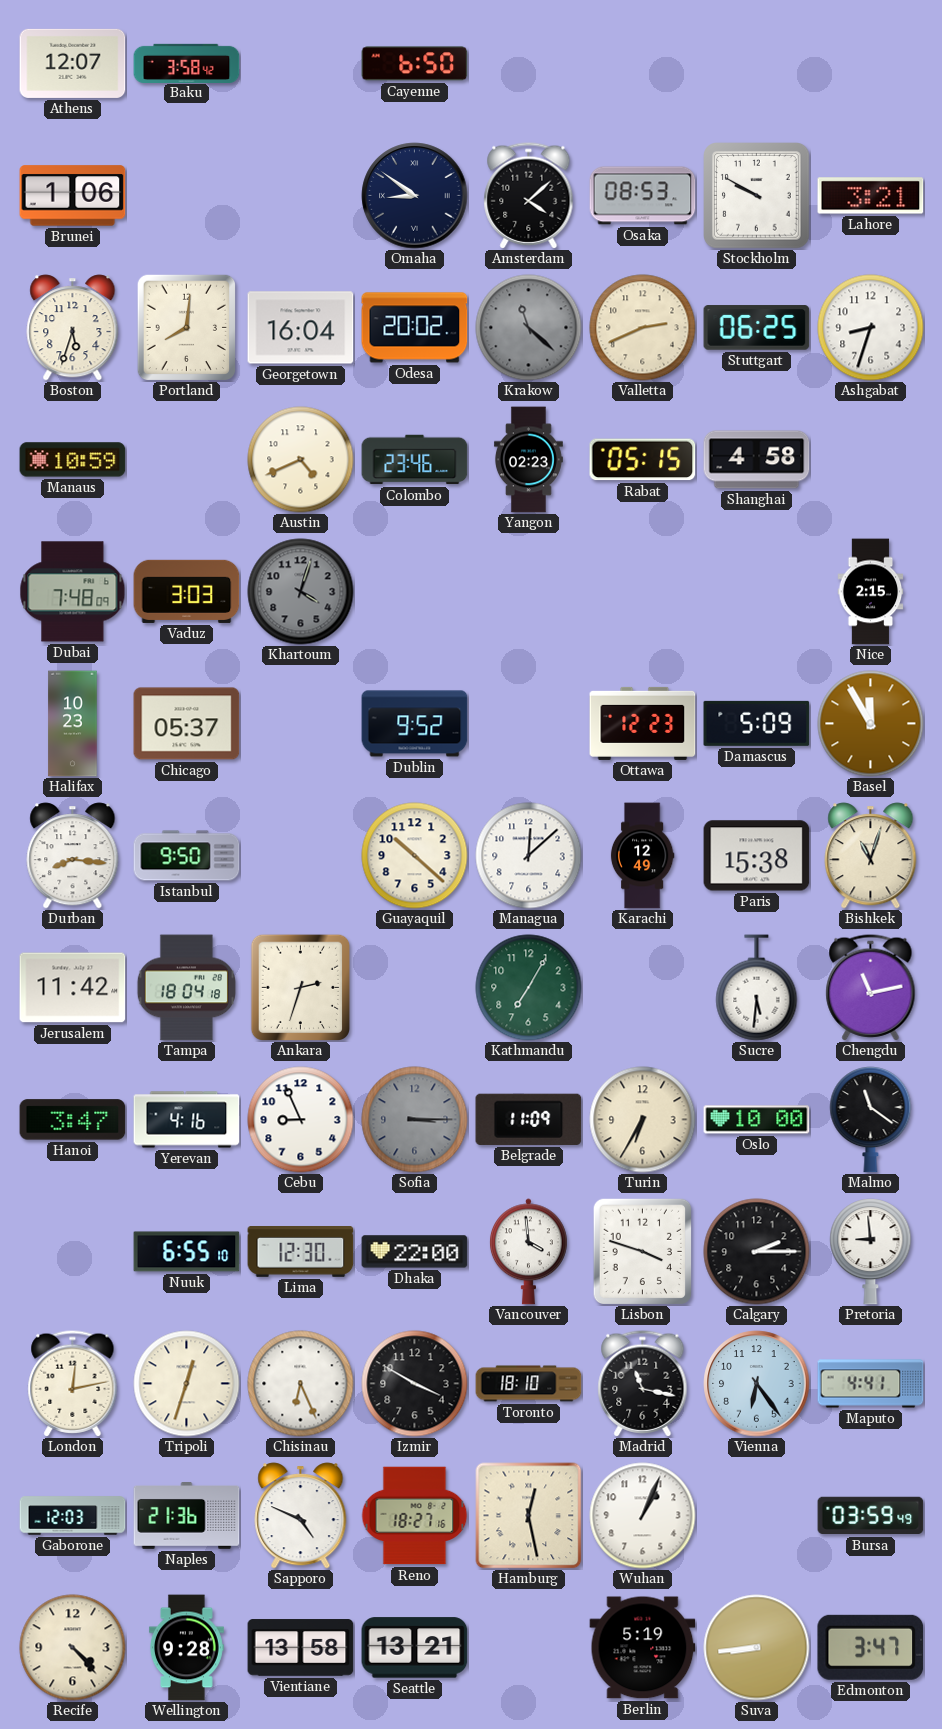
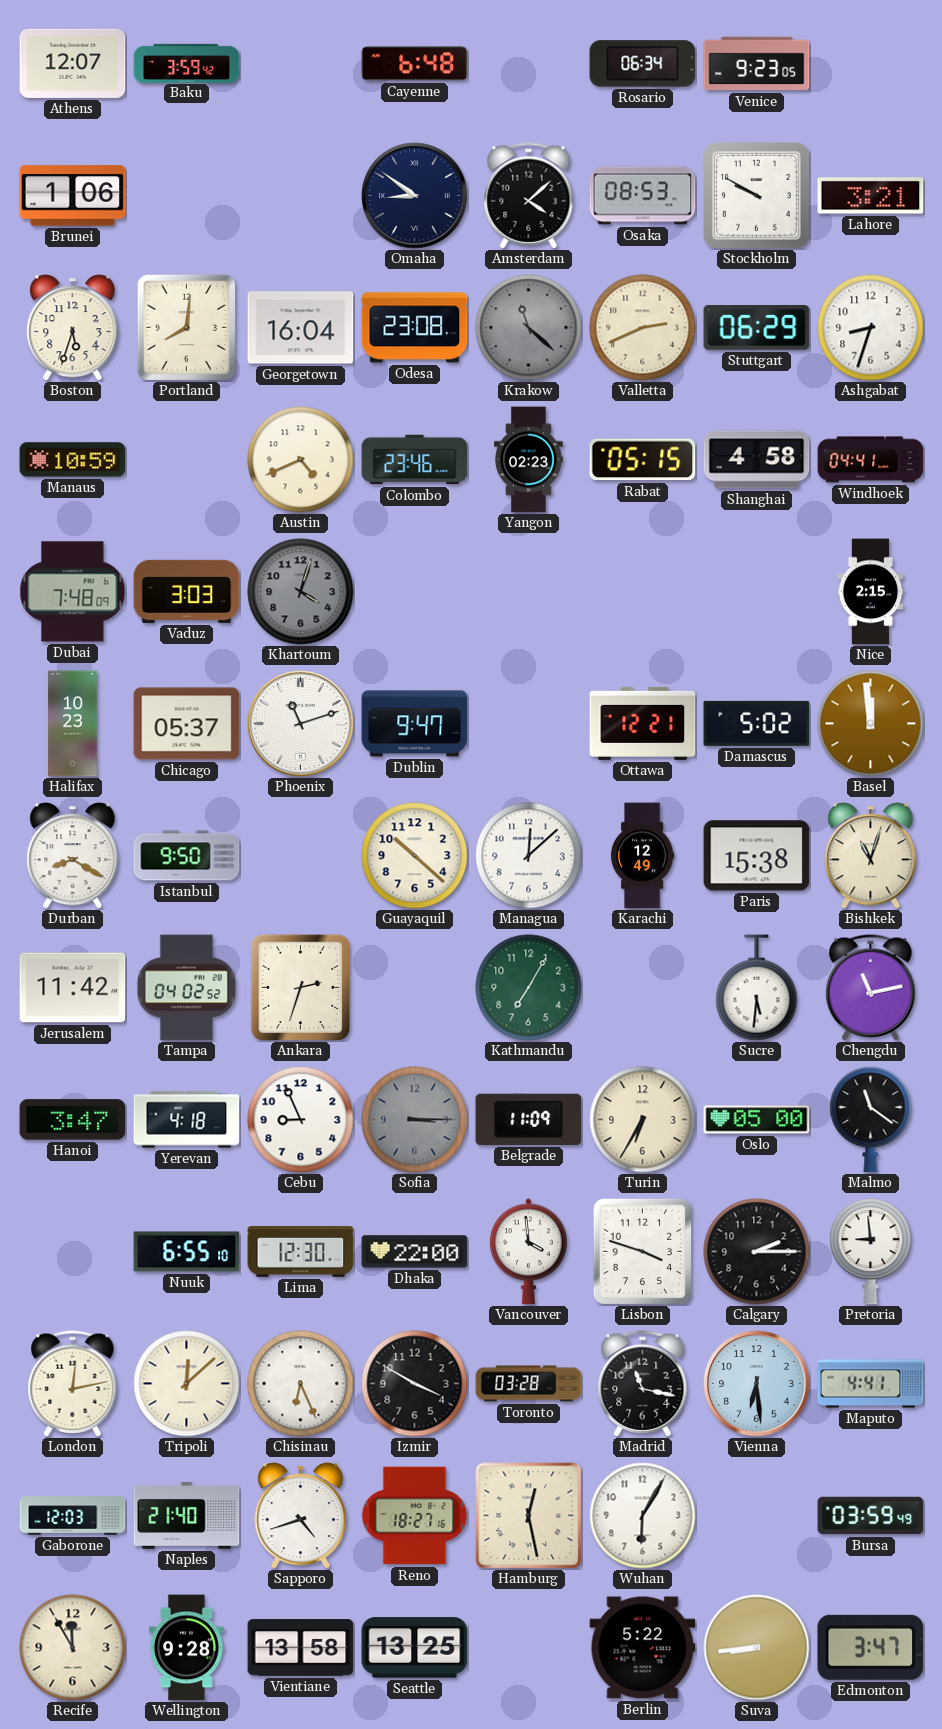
Baku: 3:58 -> 3:59
Cayenne: 6:50 -> 6:48
Rosario: none -> 06:34
Venice: none -> 9:23
Odesa: 20:02 -> 23:08
Stuttgart: 06:25 -> 06:29
Windhoek: none -> 04:41
Phoenix: none -> 11:12
Dublin: 9:52 -> 9:47
Ottawa: 12:23 -> 12:21
Damascus: 5:09 -> 5:02
Basel: 11:55 -> 11:59
Durban: 8:16 -> 8:20
Tampa: 18:04 -> 04:02
Yerevan: 4:16 -> 4:18
Oslo: 10:00 -> 05:00
Tripoli: 12:33 -> 12:08
Toronto: 18:10 -> 03:28
Vienna: 6:24 -> 6:29
Naples: 21:36 -> 21:40
Sapporo: 4:49 -> 4:42
Wuhan: 1:04 -> 6:05
Recife: 4:23 -> 11:55
Seattle: 13:21 -> 13:25
Berlin: 5:19 -> 5:22
